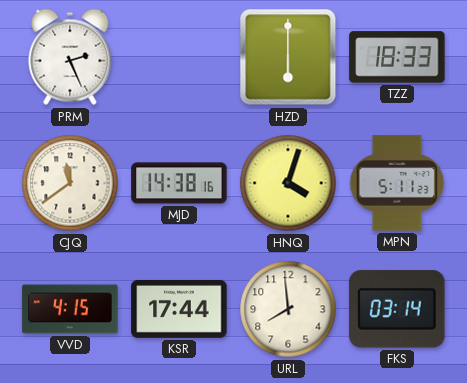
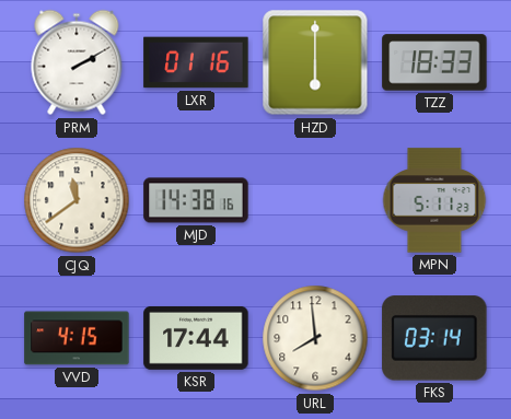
PRM: 2:26 -> 2:10
LXR: none -> 01:16
HNQ: 4:03 -> none
